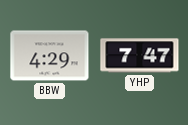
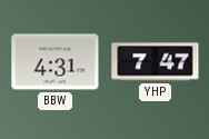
BBW: 4:29 -> 4:31
